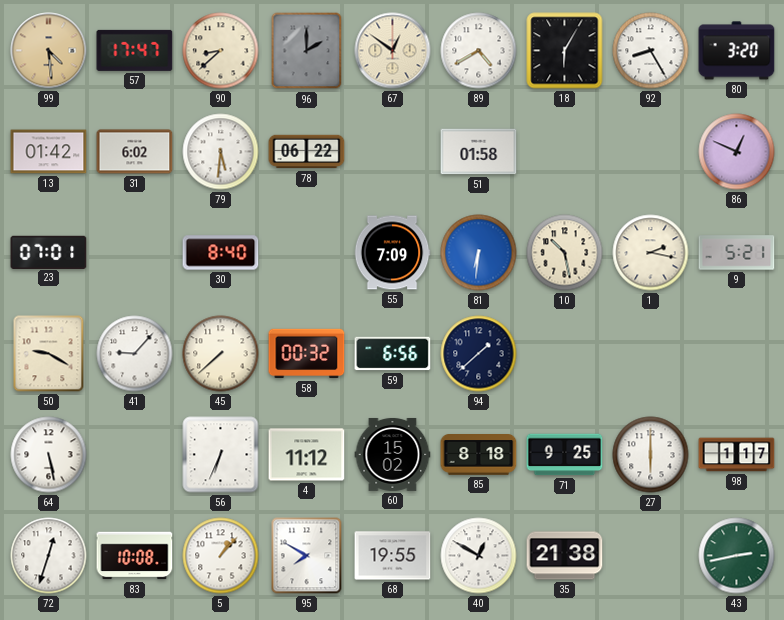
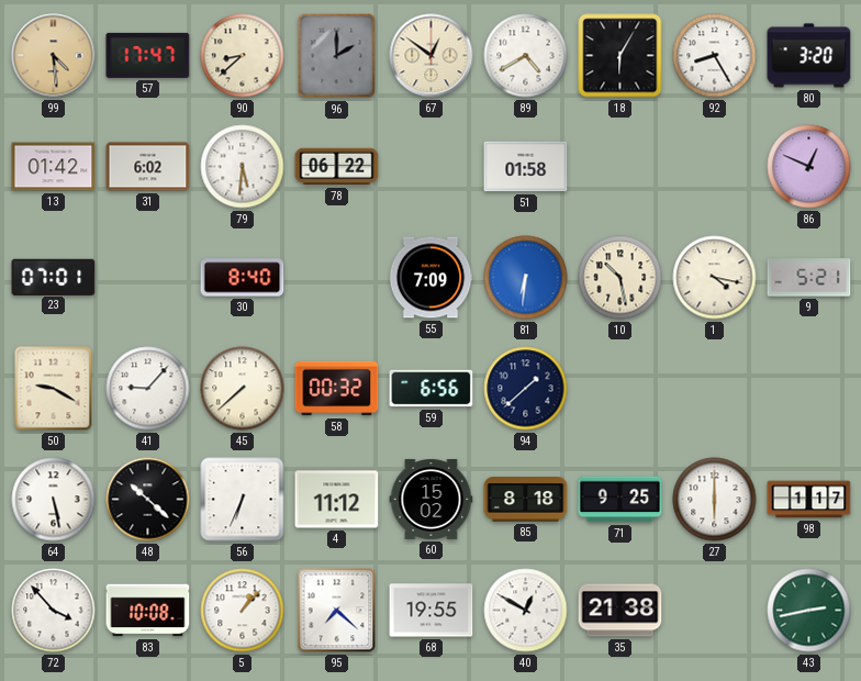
1: 2:17 -> 4:17
48: none -> 10:22
72: 12:33 -> 3:53
95: 7:50 -> 7:22
